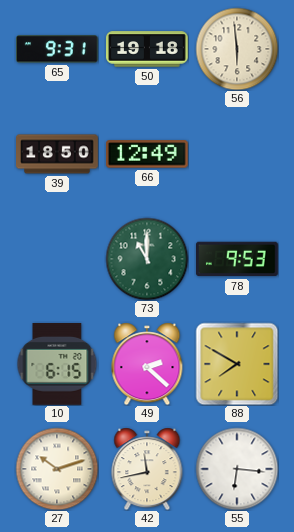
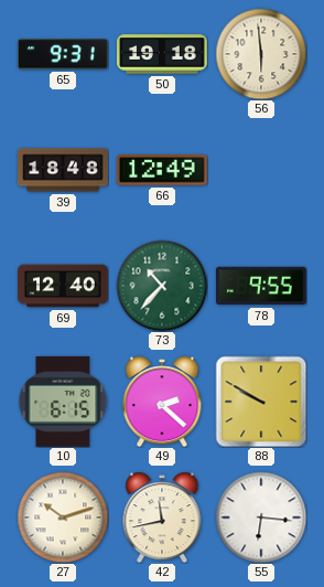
39: 18:50 -> 18:48
69: none -> 12:40
73: 11:00 -> 10:37
78: 9:53 -> 9:55
88: 7:50 -> 9:50
